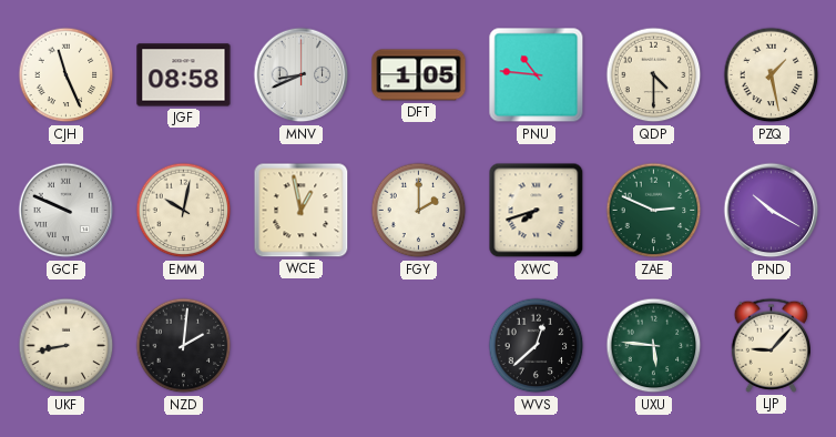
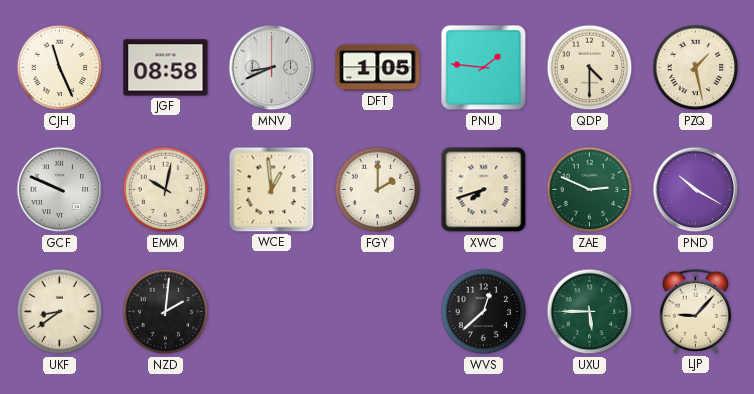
PNU: 10:46 -> 1:46
WCE: 12:58 -> 12:59
UKF: 8:43 -> 8:39
UXU: 5:46 -> 5:45
